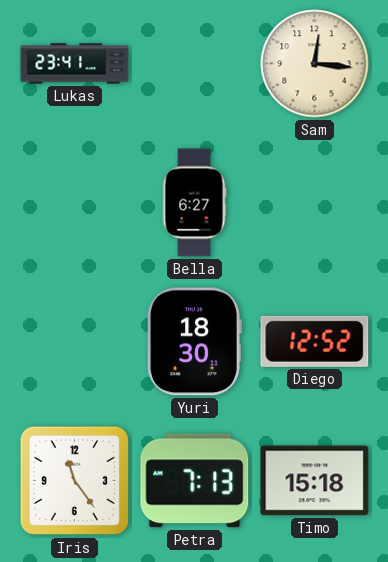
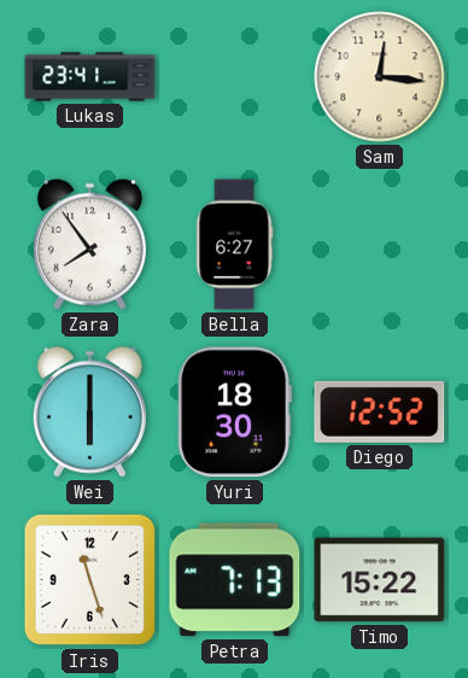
Zara: none -> 7:54
Wei: none -> 6:00
Iris: 11:24 -> 11:27
Timo: 15:18 -> 15:22
